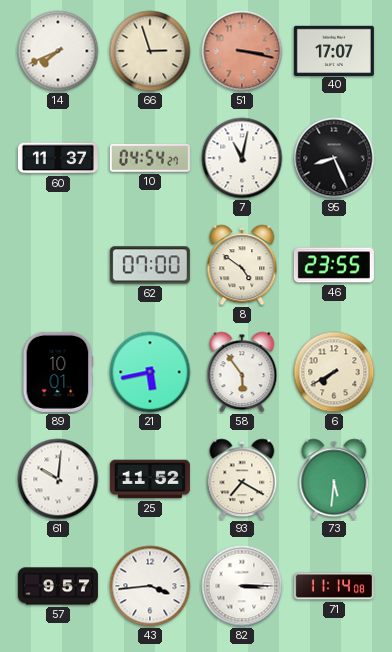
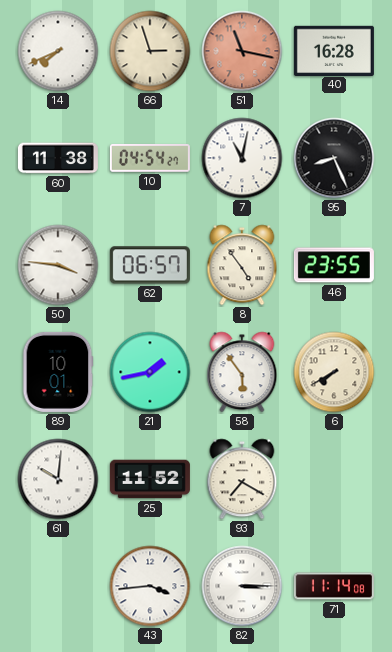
51: 3:17 -> 11:17
40: 17:07 -> 16:28
60: 11:37 -> 11:38
50: none -> 3:46
62: 07:00 -> 06:57
8: 4:51 -> 4:54
21: 5:43 -> 1:43
73: 5:31 -> none
57: 9:57 -> none
